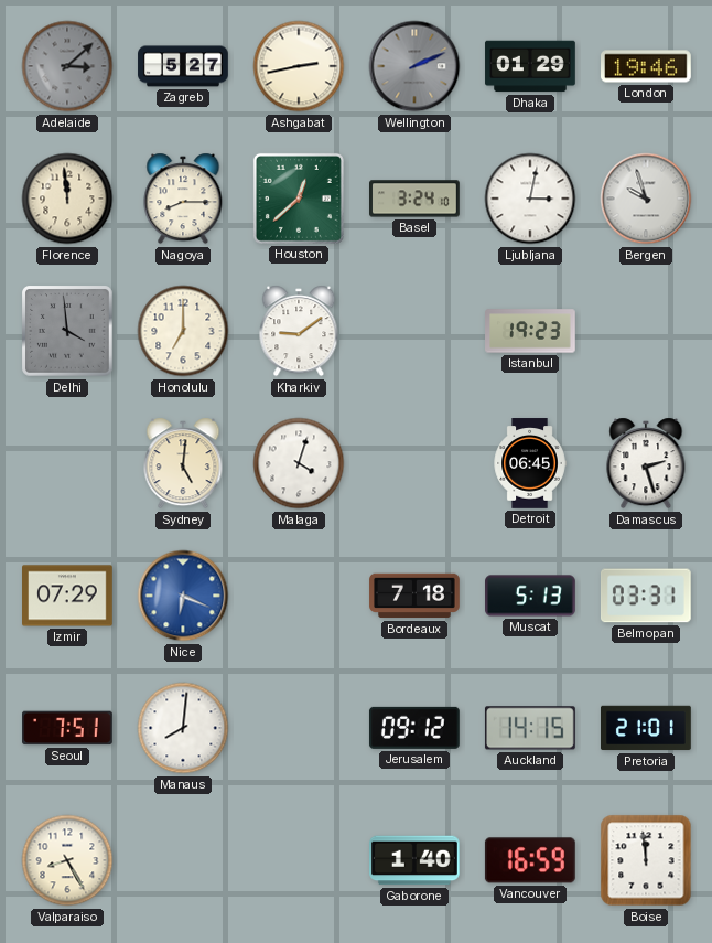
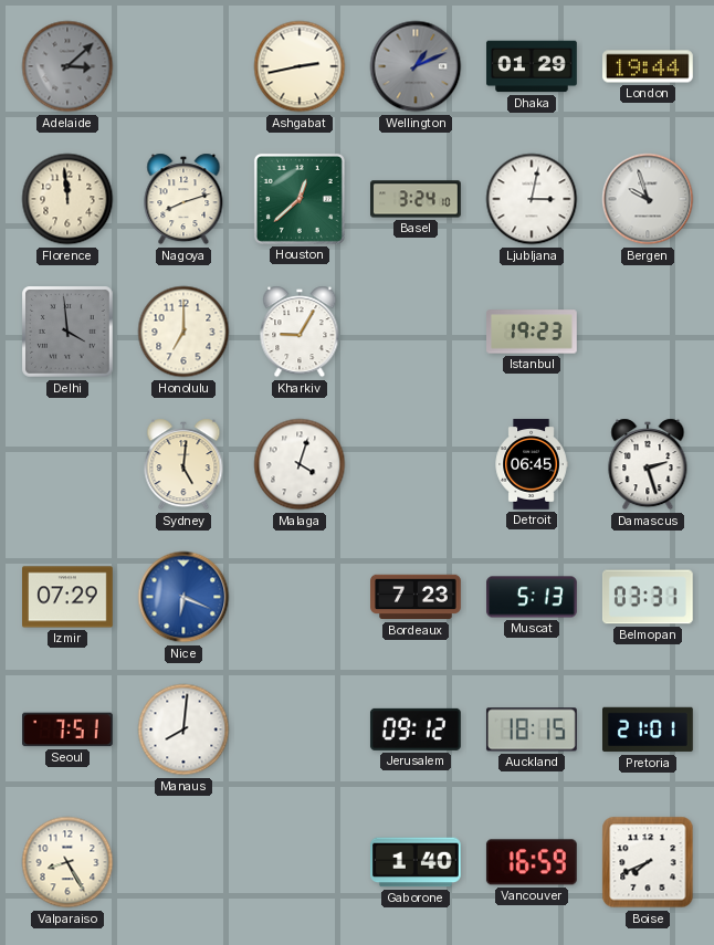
Zagreb: 5:27 -> none
Wellington: 2:11 -> 1:11
London: 19:46 -> 19:44
Nagoya: 8:15 -> 8:12
Kharkiv: 9:09 -> 9:05
Bordeaux: 7:18 -> 7:23
Auckland: 14:15 -> 18:15
Boise: 11:59 -> 7:41
